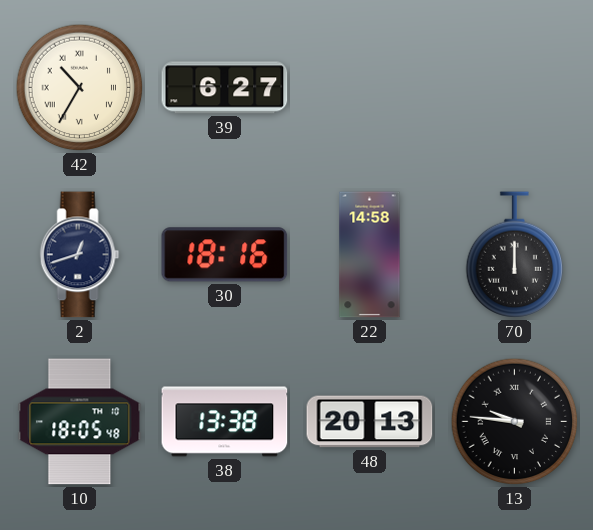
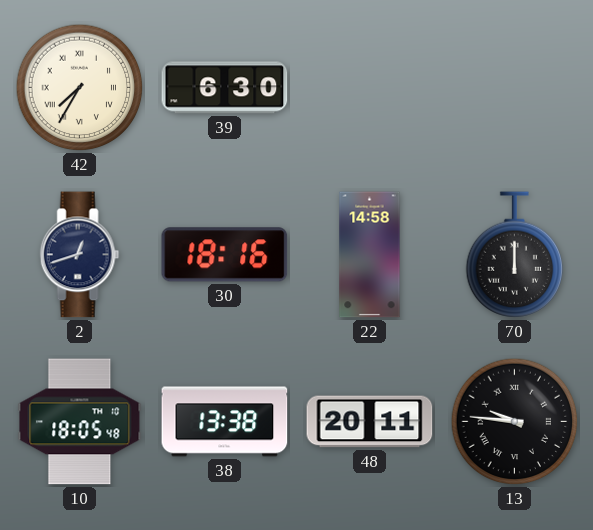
42: 10:35 -> 7:35
39: 6:27 -> 6:30
48: 20:13 -> 20:11
